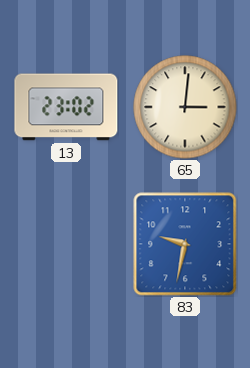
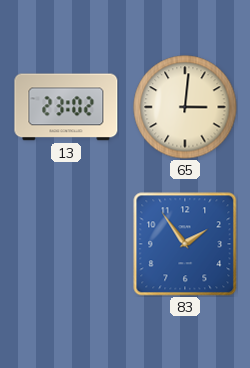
83: 9:32 -> 1:54
